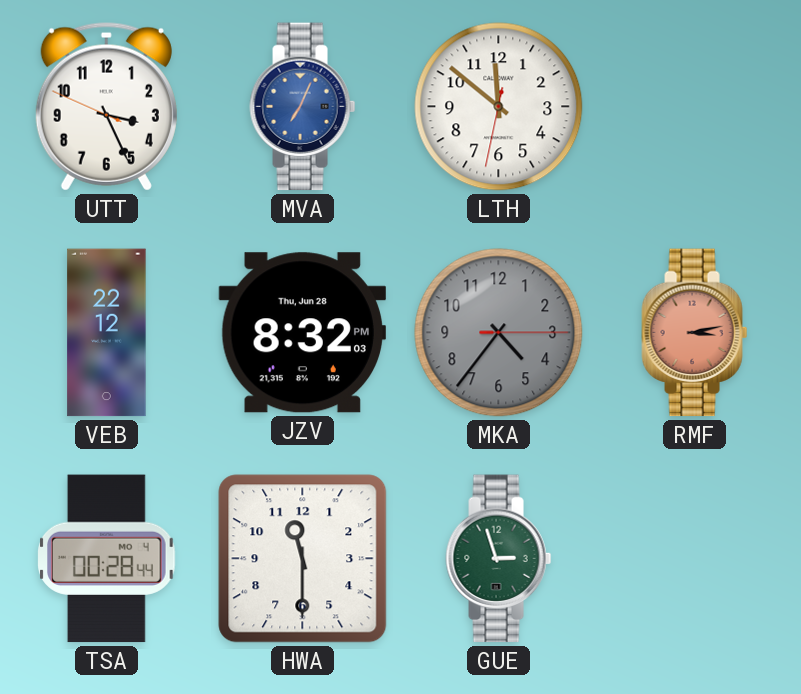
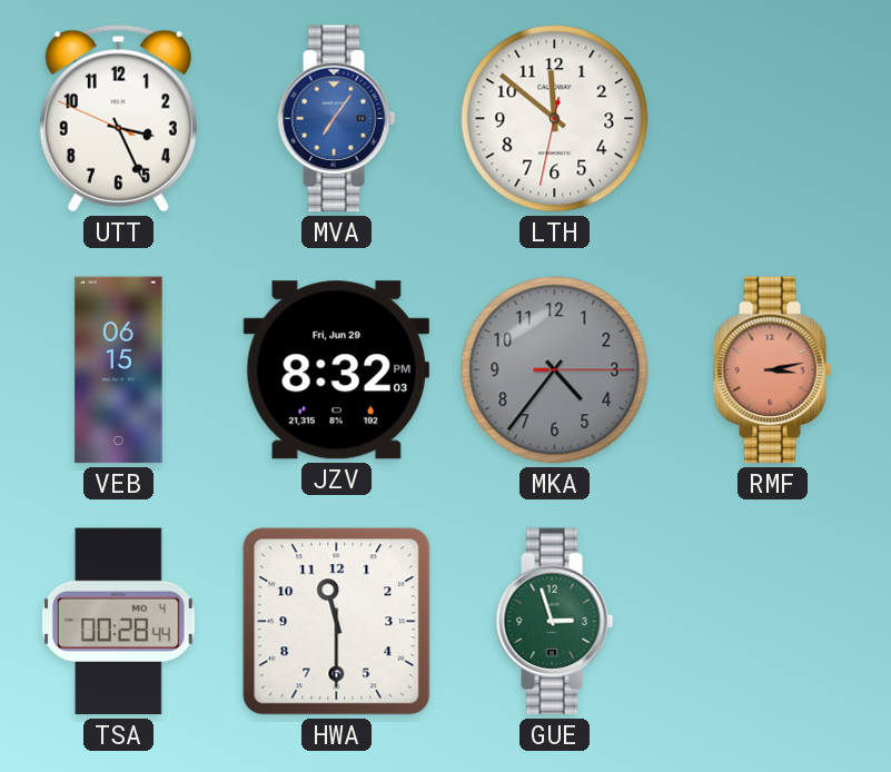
MVA: 7:04 -> 7:06
VEB: 22:12 -> 06:15
JZV date: Thu, Jun 28 -> Fri, Jun 29
